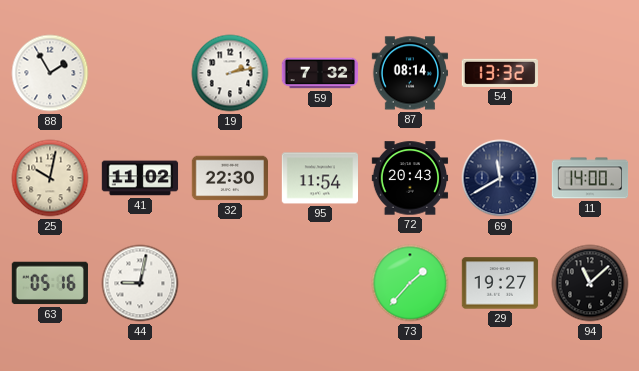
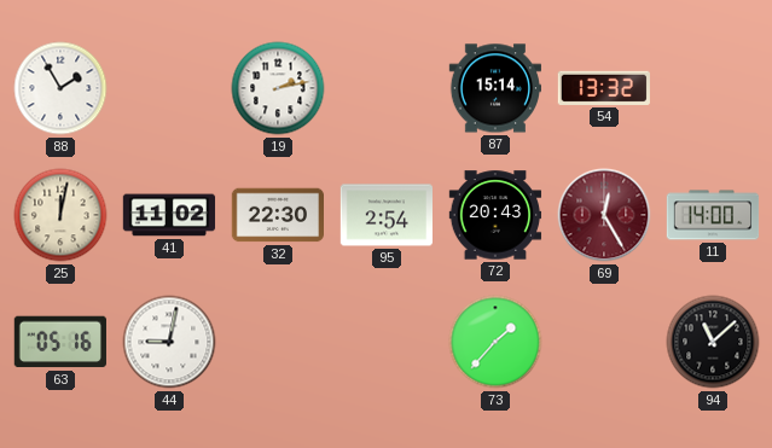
59: 7:32 -> none
87: 08:14 -> 15:14
25: 10:02 -> 12:02
95: 11:54 -> 2:54
69: 11:40 -> 12:25
69 dial: navy -> burgundy
29: 19:27 -> none
